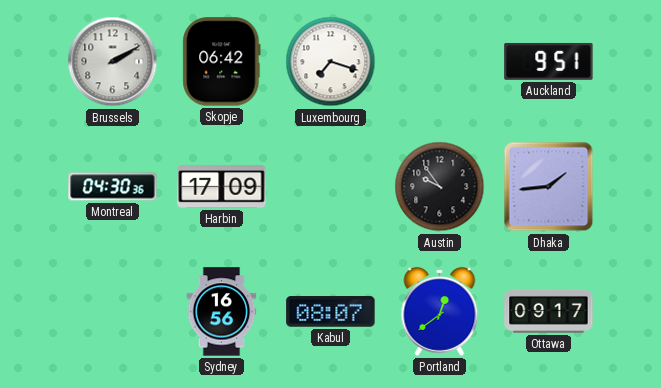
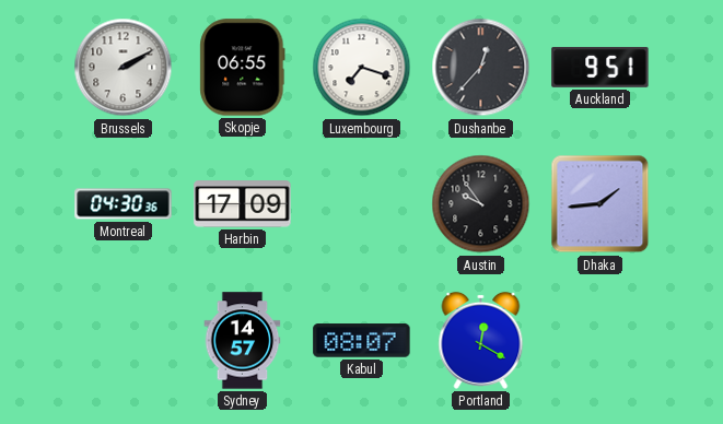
Skopje: 06:42 -> 06:55
Dushanbe: none -> 12:37
Sydney: 16:56 -> 14:57
Portland: 12:39 -> 12:20
Ottawa: 09:17 -> none
